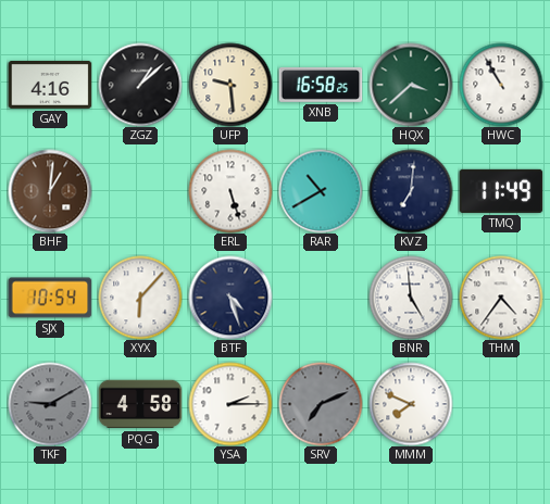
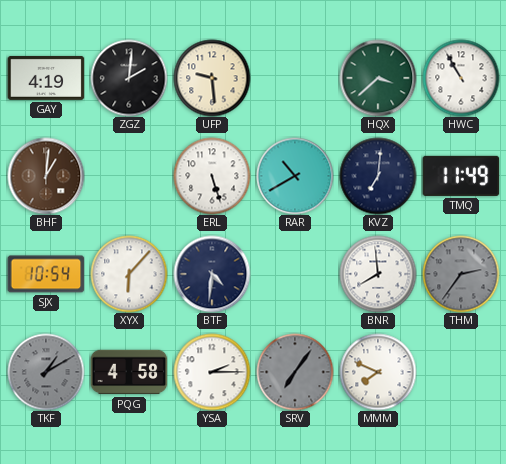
GAY: 4:16 -> 4:19
ZGZ: 1:08 -> 2:01
XNB: 16:58 -> none
BTF: 4:27 -> 4:31
BNR: 4:59 -> 7:59
THM: 4:36 -> 2:36
THM dial: white -> grey
TKF: 9:10 -> 1:10
SRV: 7:11 -> 7:06
